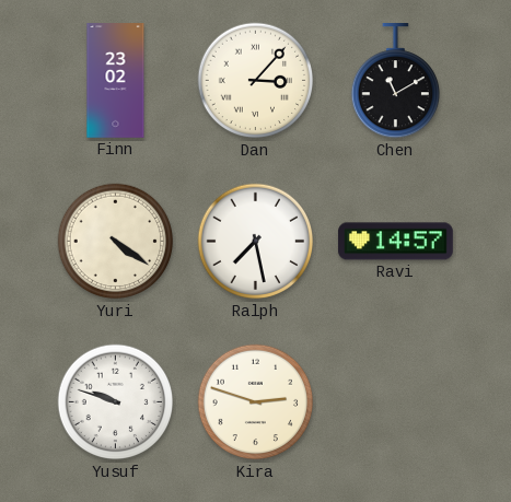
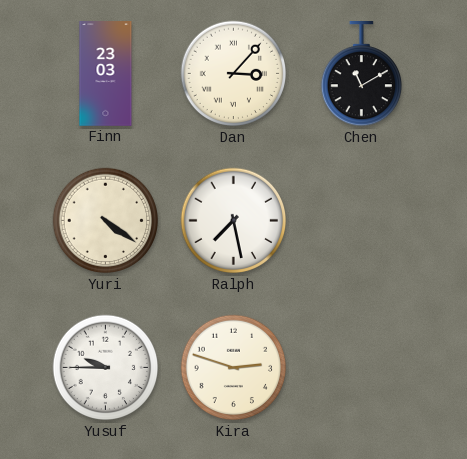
Finn: 23:02 -> 23:03
Ravi: 14:57 -> none
Yusuf: 9:48 -> 9:45
